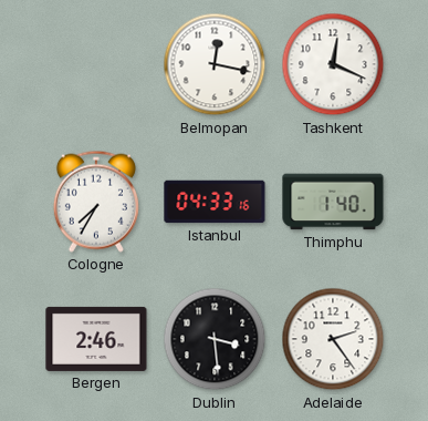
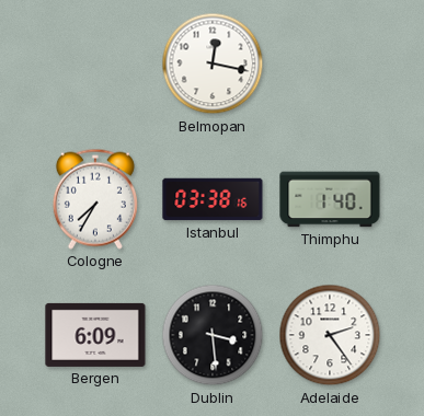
Tashkent: 12:19 -> none
Istanbul: 04:33 -> 03:38
Bergen: 2:46 -> 6:09
